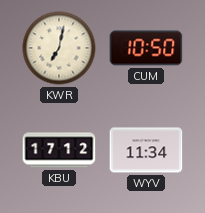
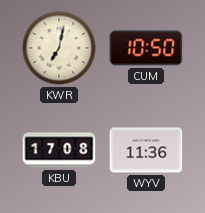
KBU: 17:12 -> 17:08
WYV: 11:34 -> 11:36
